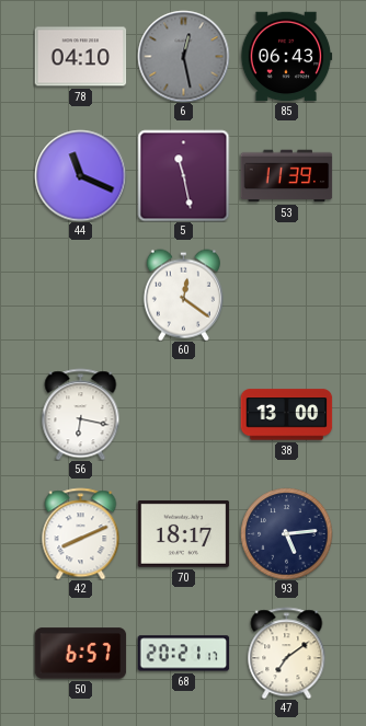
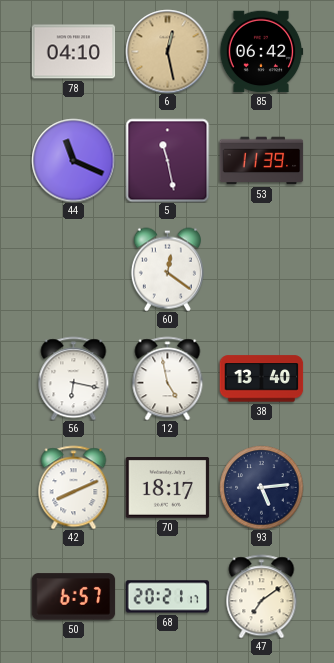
6 dial: grey -> champagne
85: 06:43 -> 06:42
12: none -> 4:58
38: 13:00 -> 13:40
